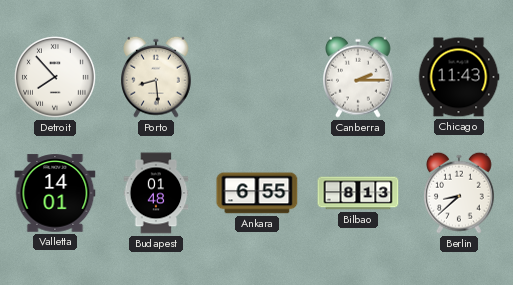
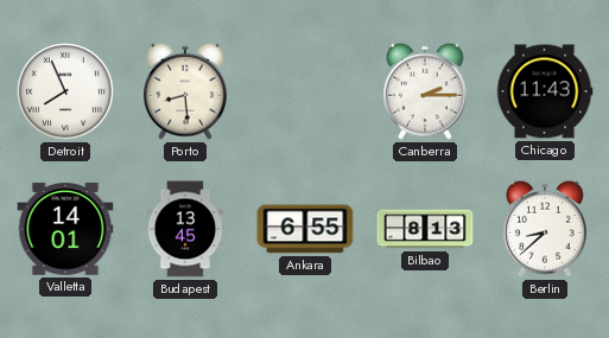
Detroit: 7:53 -> 7:56
Budapest: 01:48 -> 13:45
